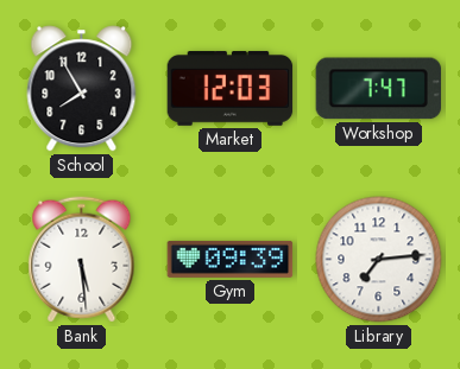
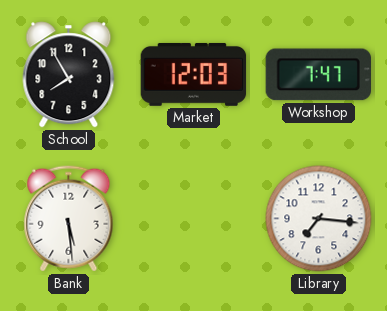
Gym: 09:39 -> none
Library: 7:14 -> 7:16
